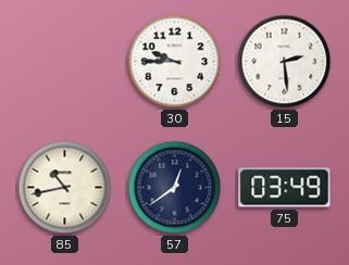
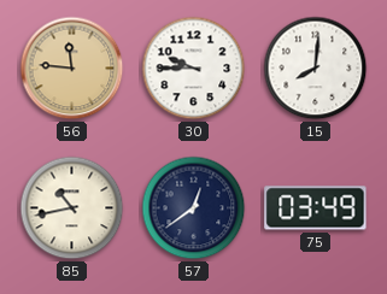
56: none -> 11:46
15: 2:29 -> 8:01
